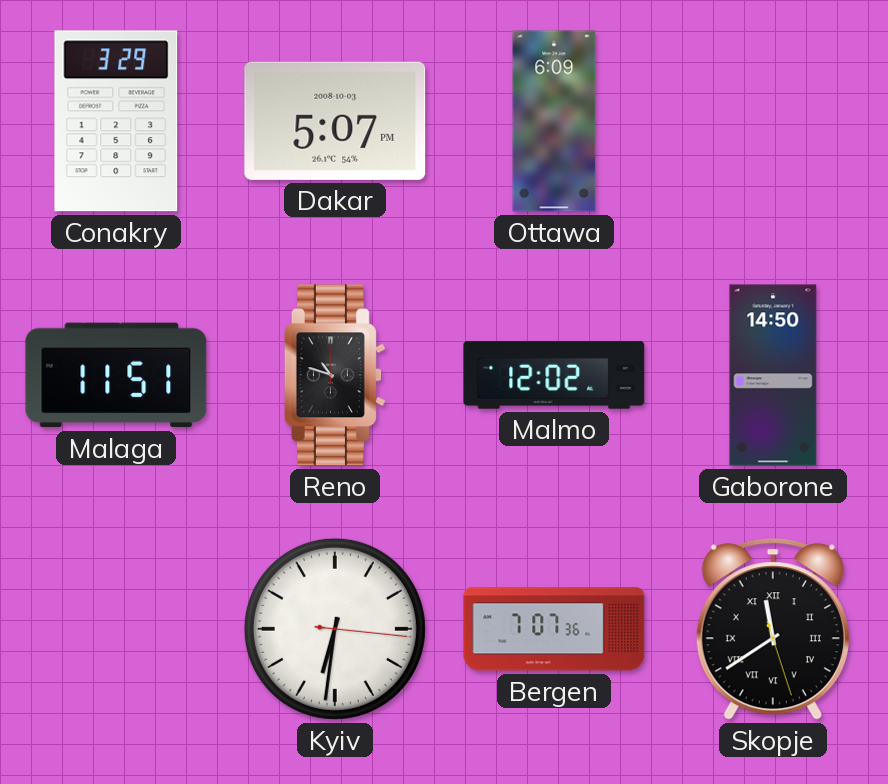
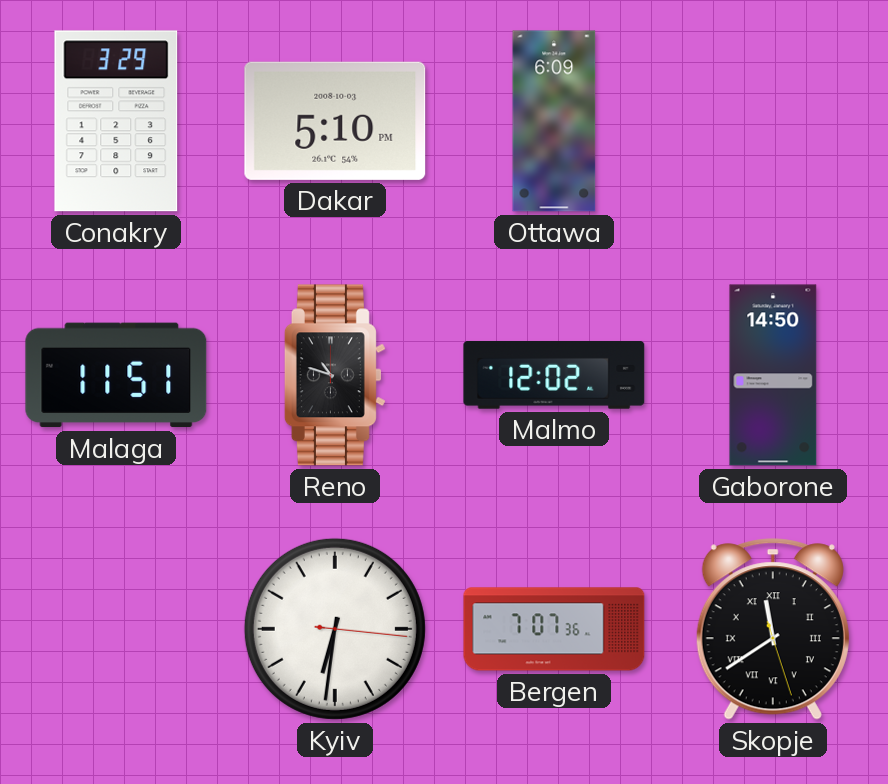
Dakar: 5:07 -> 5:10
